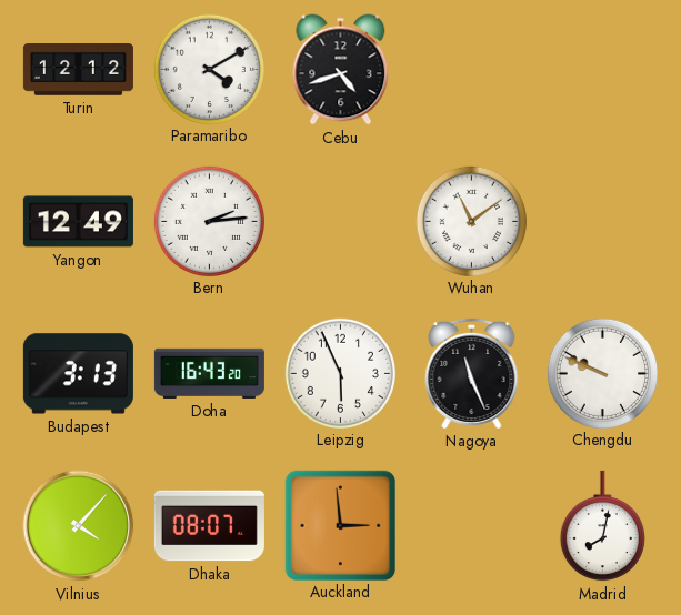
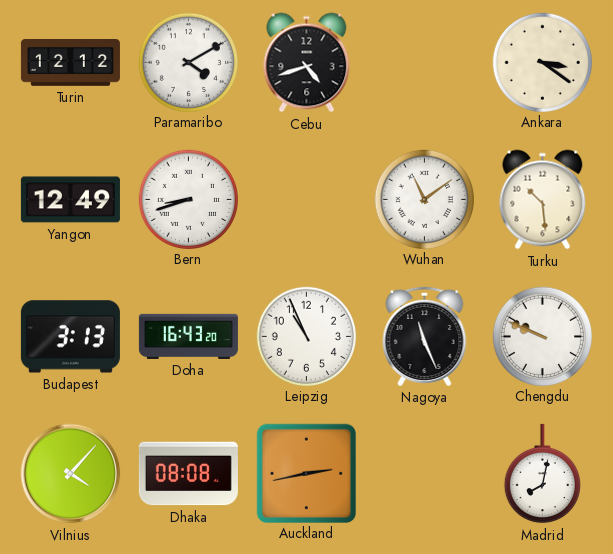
Ankara: none -> 3:21
Bern: 2:14 -> 8:42
Turku: none -> 10:29
Leipzig: 5:56 -> 10:56
Dhaka: 08:07 -> 08:08
Auckland: 2:59 -> 2:43
